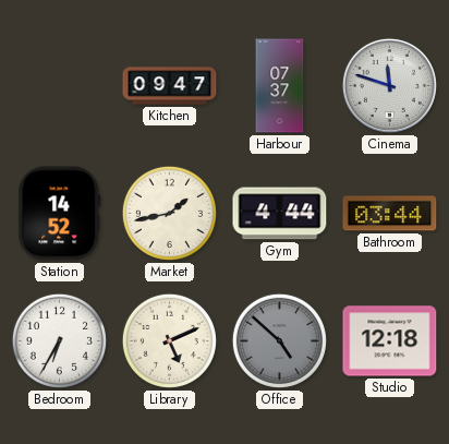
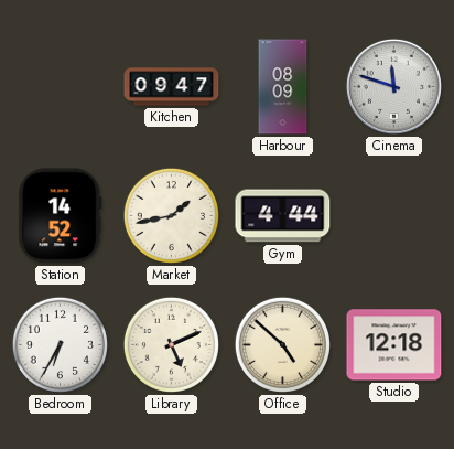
Harbour: 07:37 -> 08:09
Bathroom: 03:44 -> none
Office dial: grey -> cream
